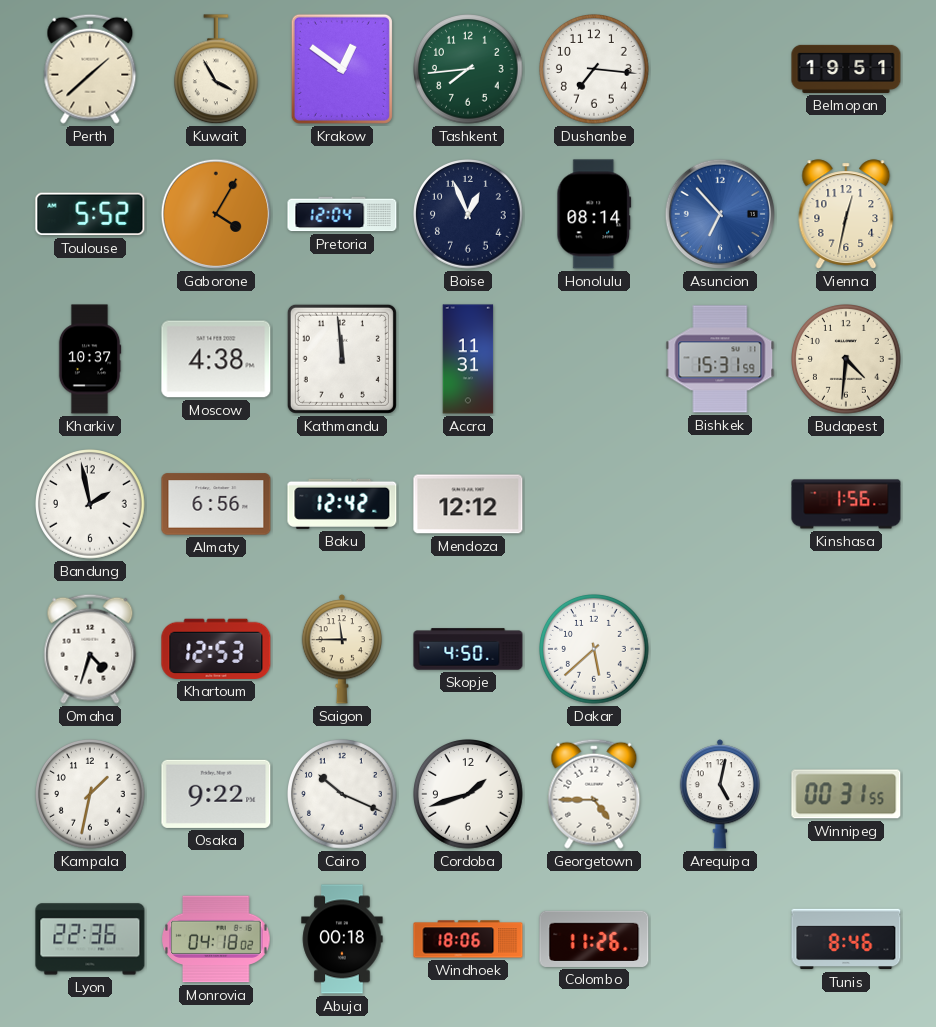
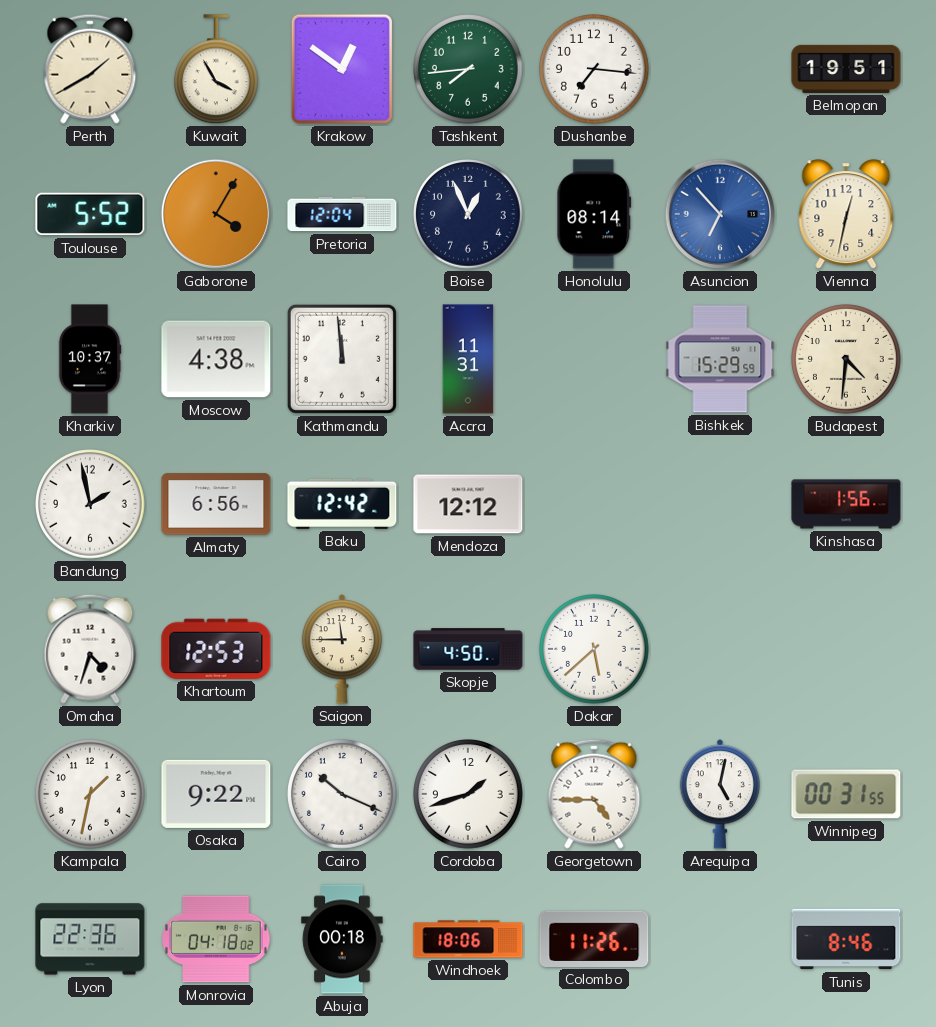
Perth: 1:38 -> 1:40
Bishkek: 15:31 -> 15:29
